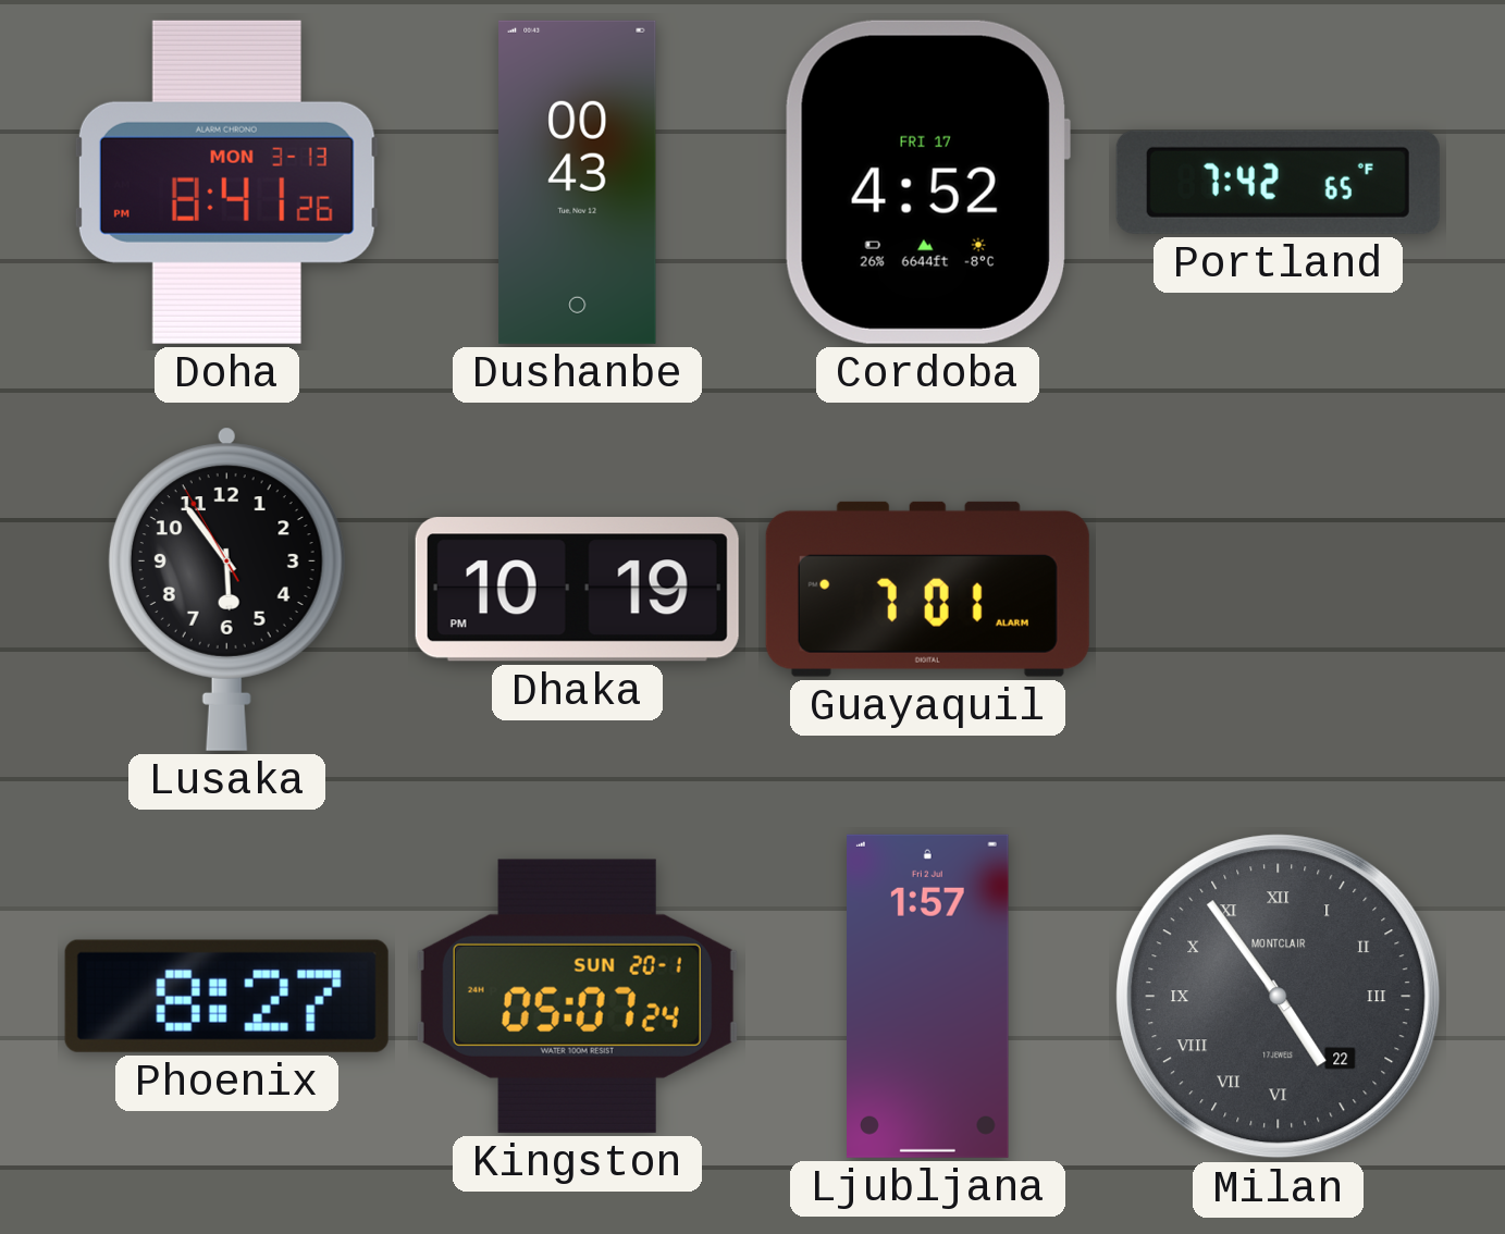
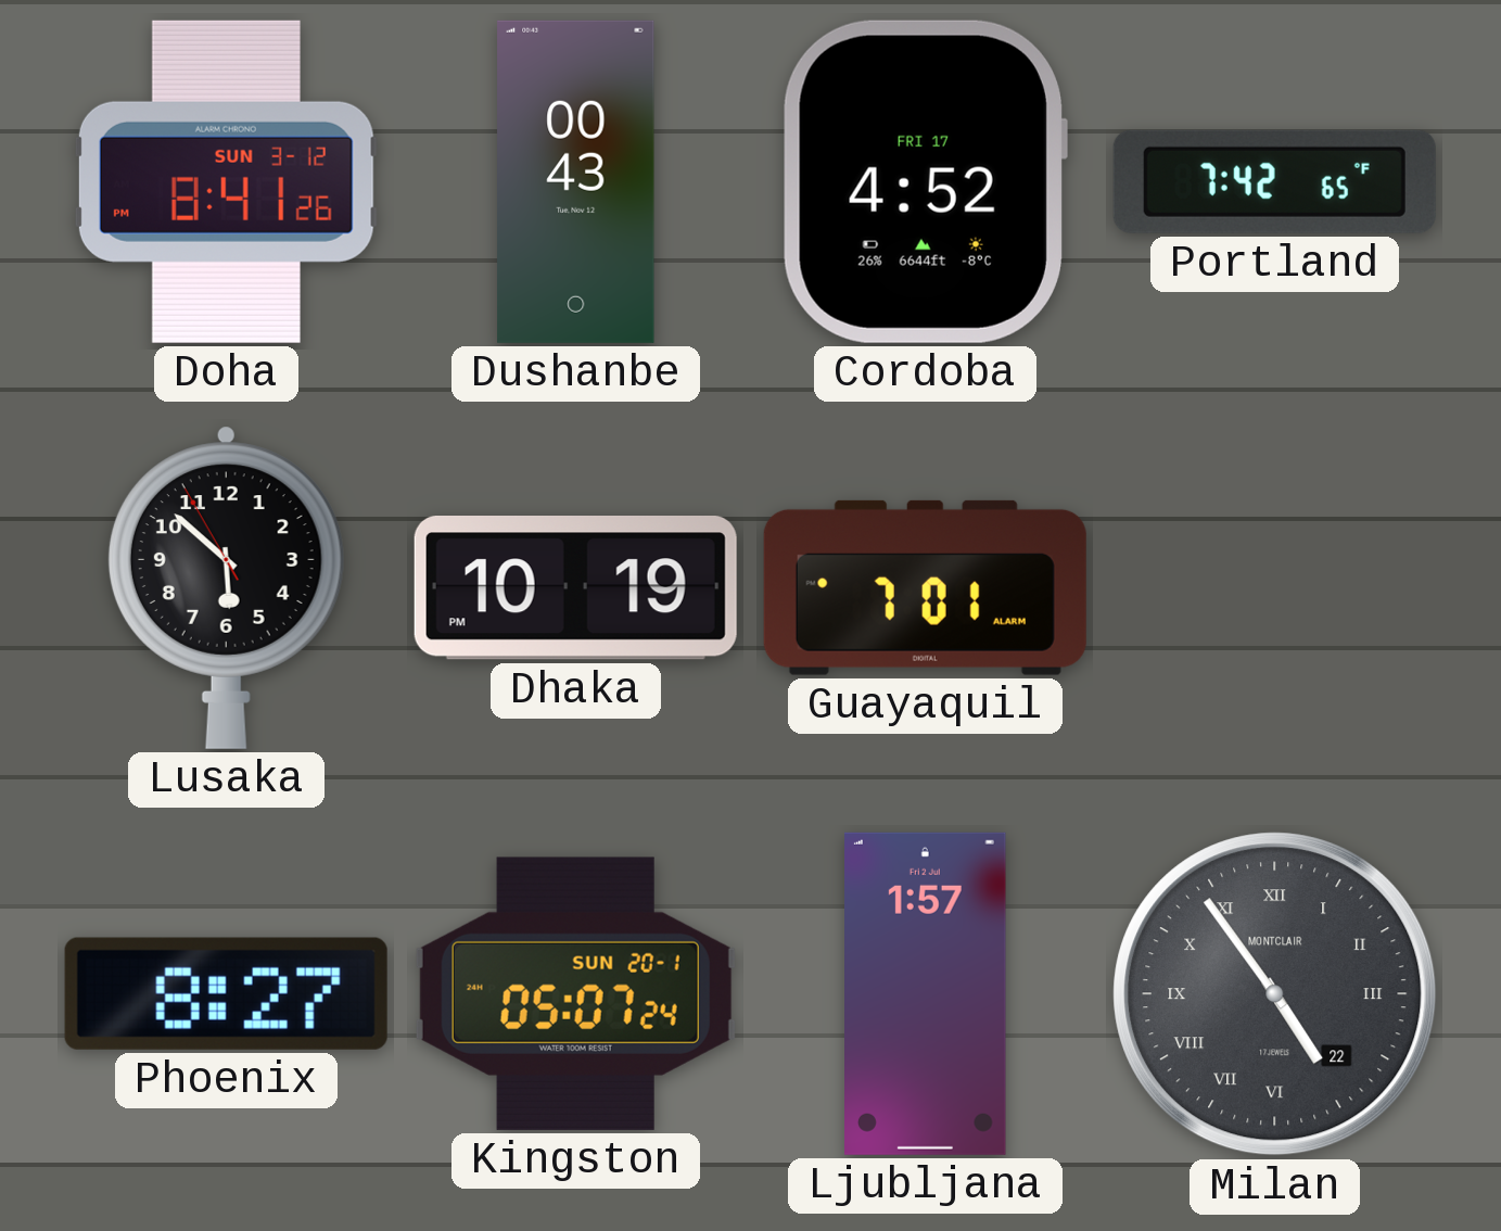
Doha date: MON 3-13 -> SUN 3-12
Lusaka: 5:53 -> 5:51
